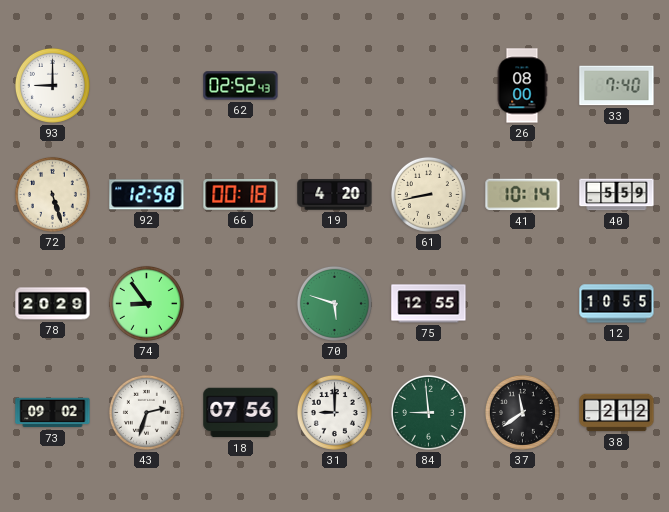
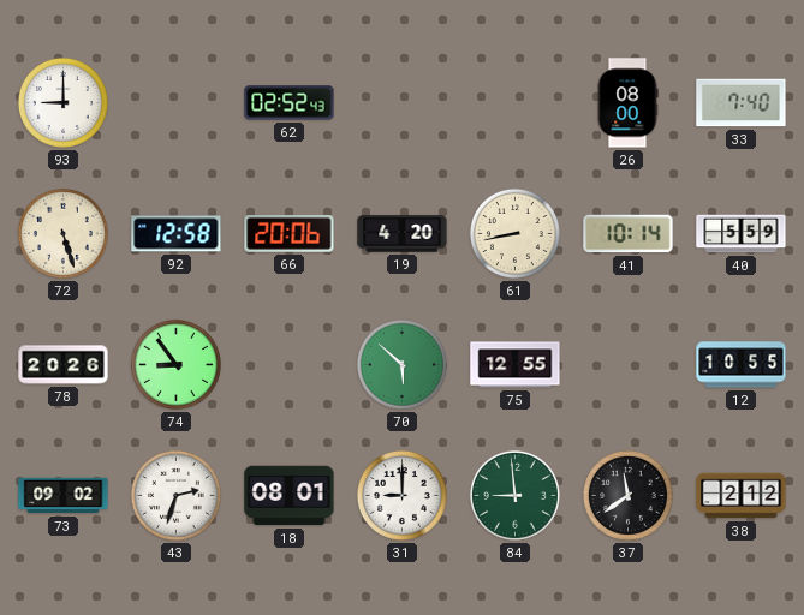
66: 00:18 -> 20:06
78: 20:29 -> 20:26
70: 5:48 -> 5:52
18: 07:56 -> 08:01
